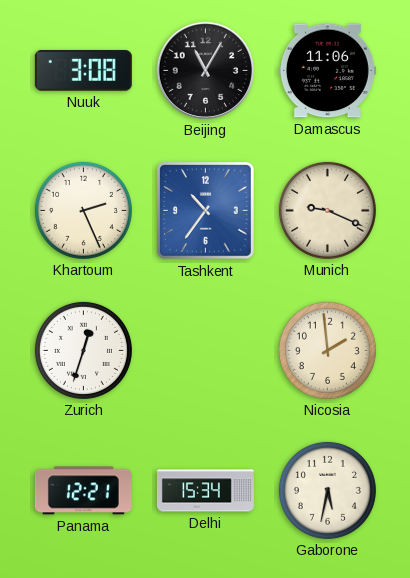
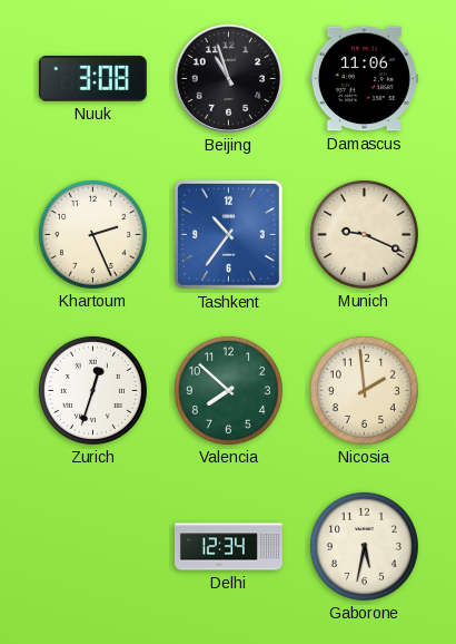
Beijing: 11:05 -> 10:57
Valencia: none -> 7:52
Panama: 12:21 -> none
Delhi: 15:34 -> 12:34
